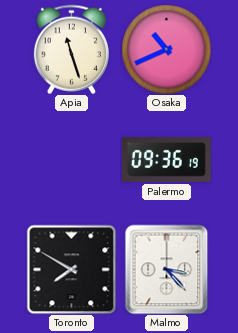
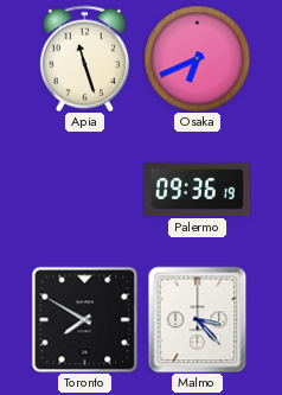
Osaka: 10:41 -> 6:41
